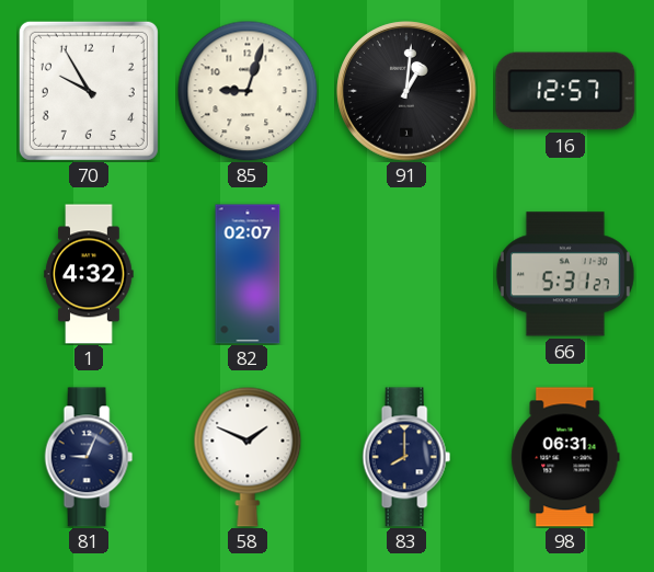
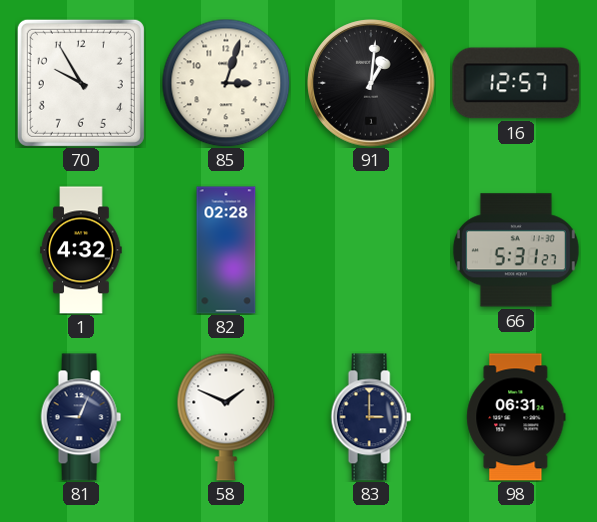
85: 9:03 -> 3:03
82: 02:07 -> 02:28
83: 8:00 -> 3:00
